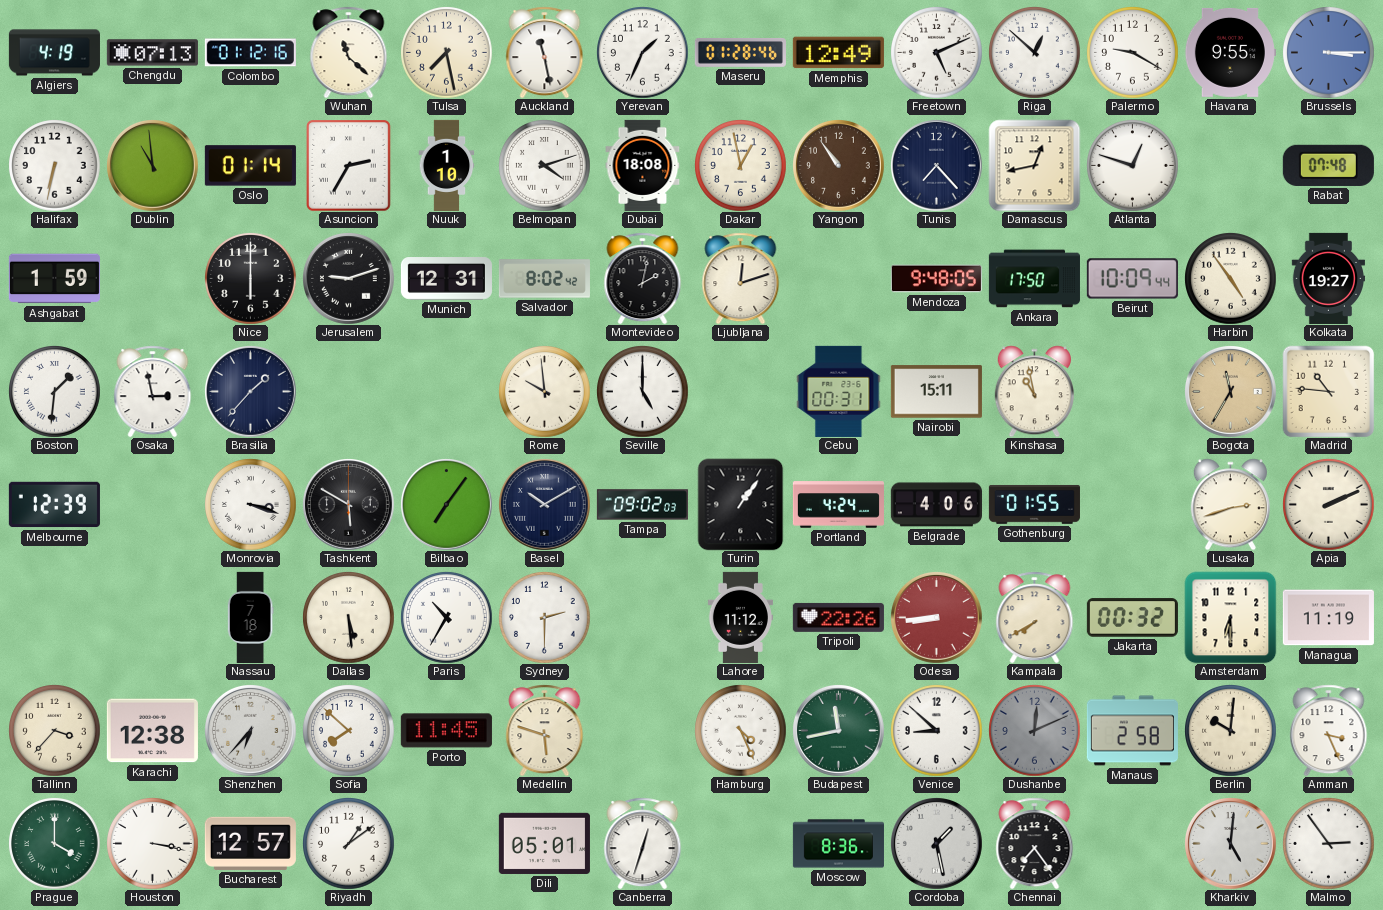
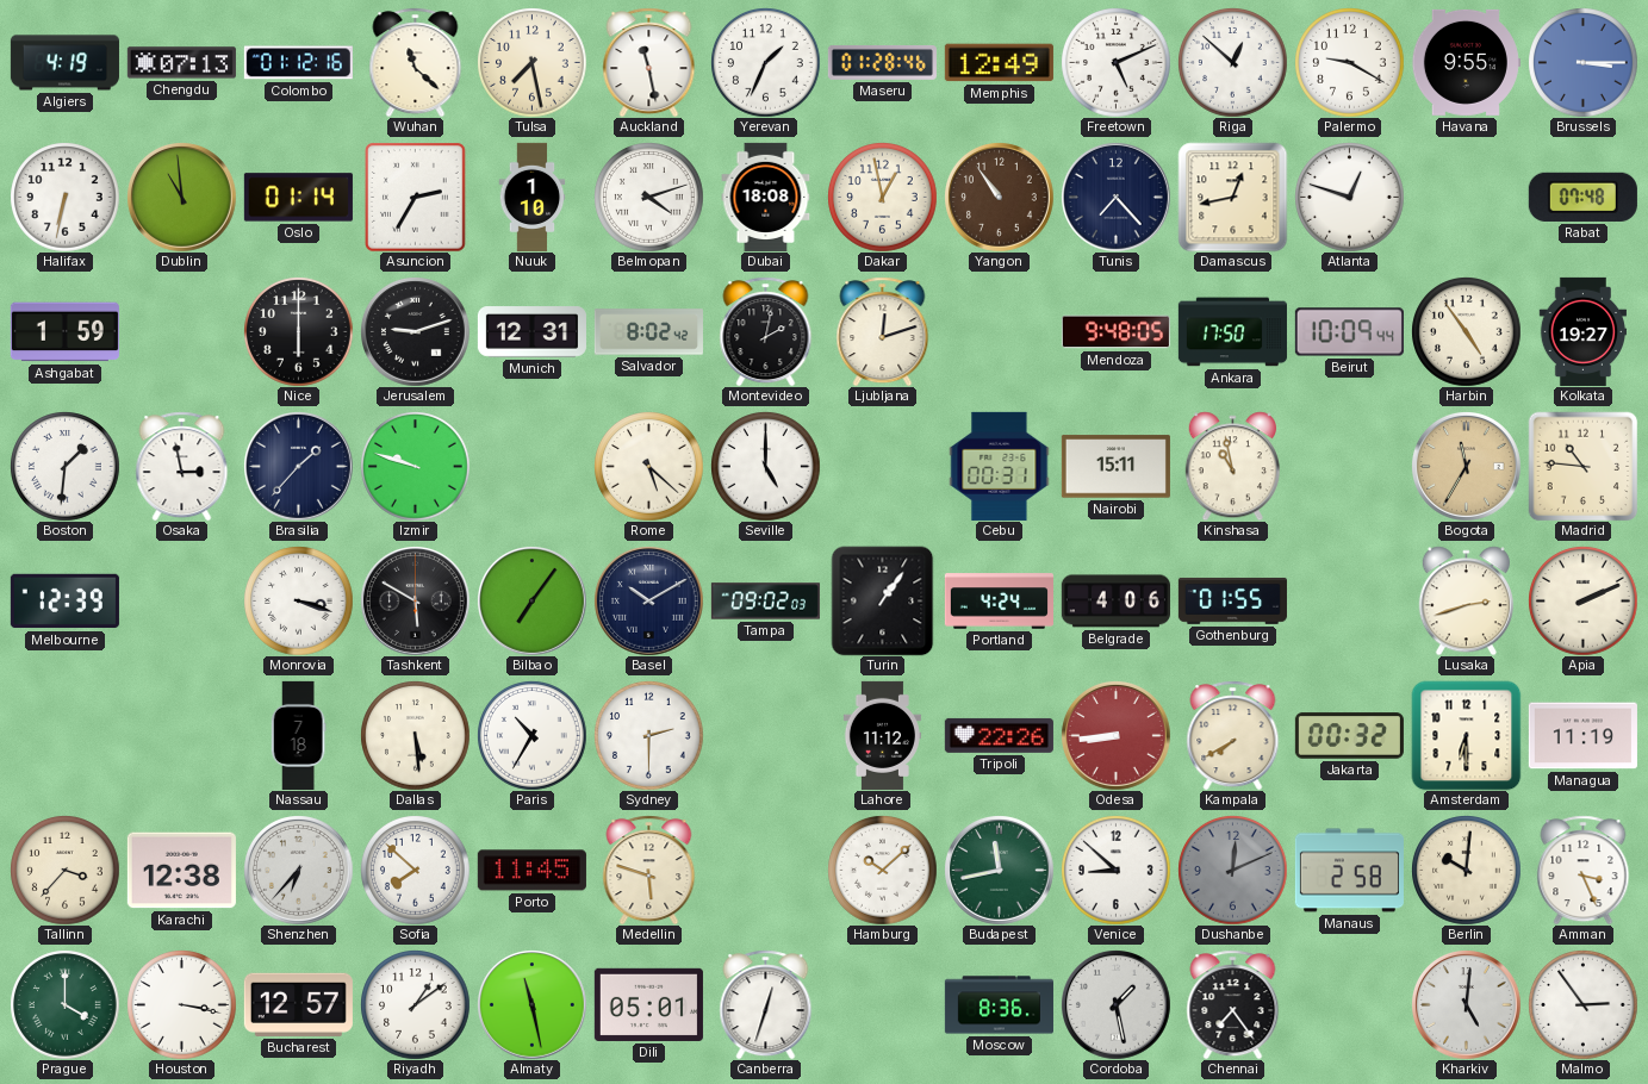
Izmir: none -> 9:48
Rome: 9:59 -> 5:22
Hamburg: 4:26 -> 10:08
Almaty: none -> 11:28
